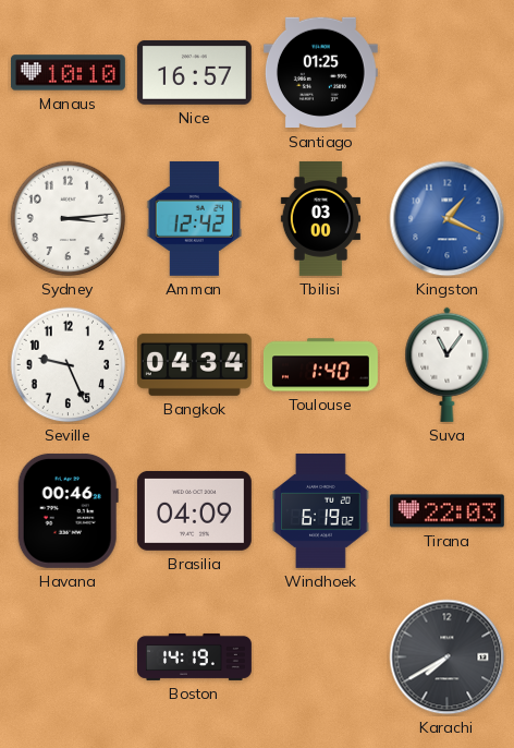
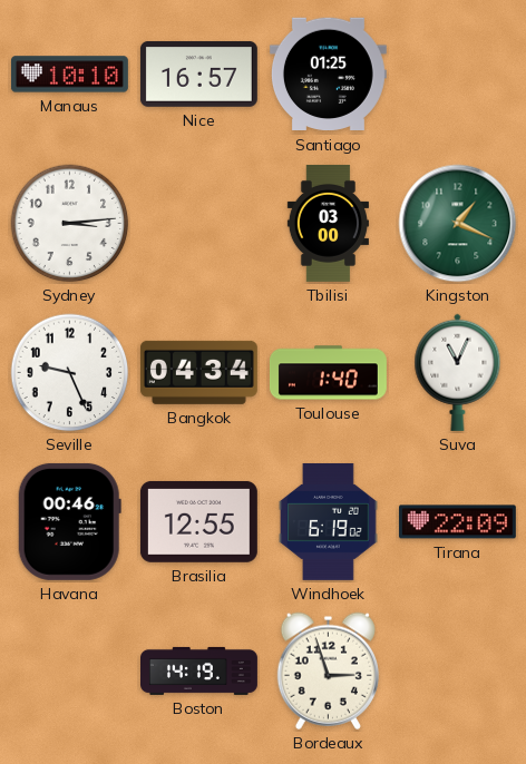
Amman: 12:42 -> none
Kingston dial: blue -> green
Suva: 11:06 -> 11:04
Brasilia: 04:09 -> 12:55
Tirana: 22:03 -> 22:09
Bordeaux: none -> 2:57
Karachi: 7:40 -> none
